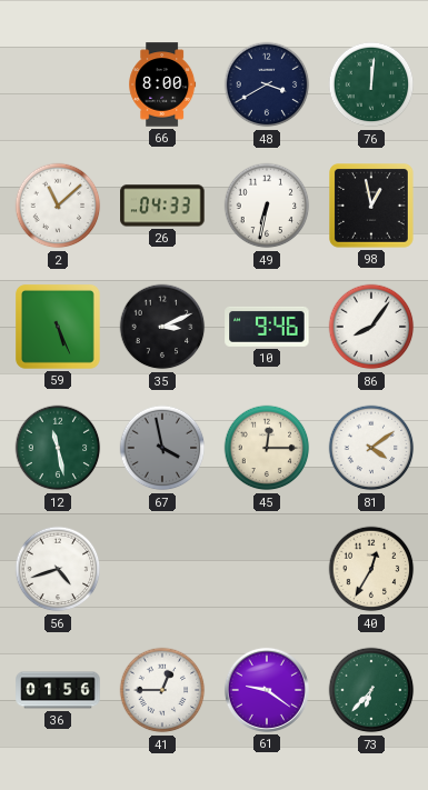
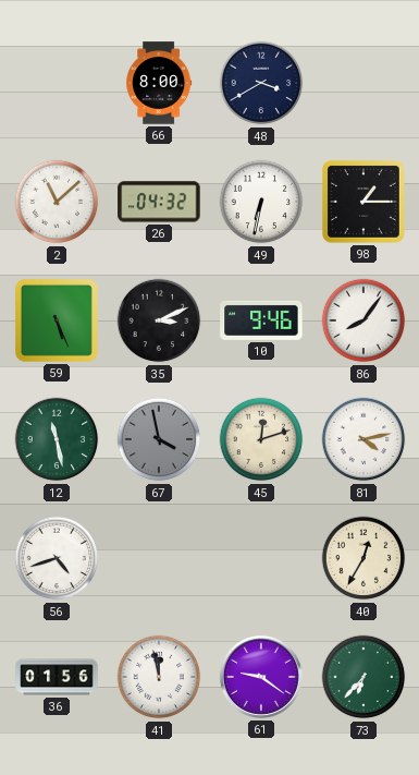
76: 12:01 -> none
26: 04:33 -> 04:32
98: 12:58 -> 1:15
45: 12:15 -> 12:12
81: 4:09 -> 4:13
41: 12:45 -> 11:58
